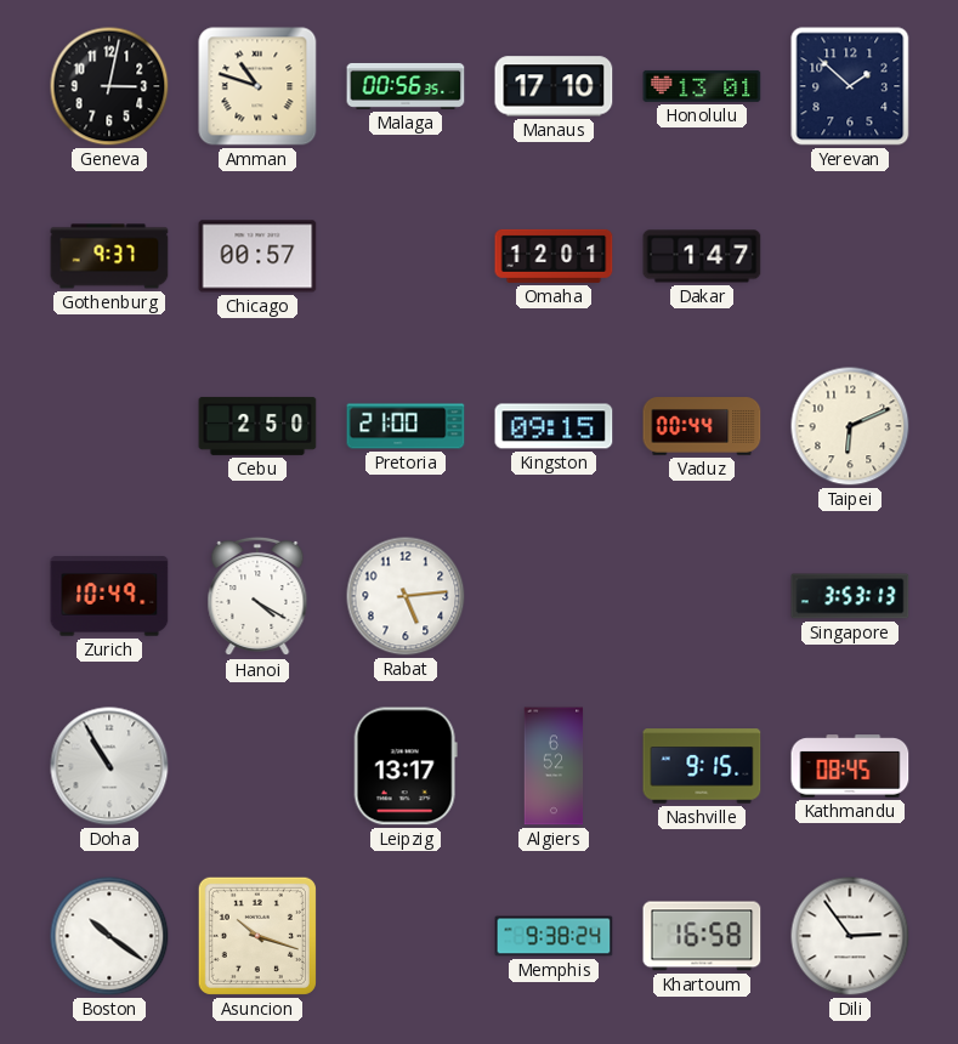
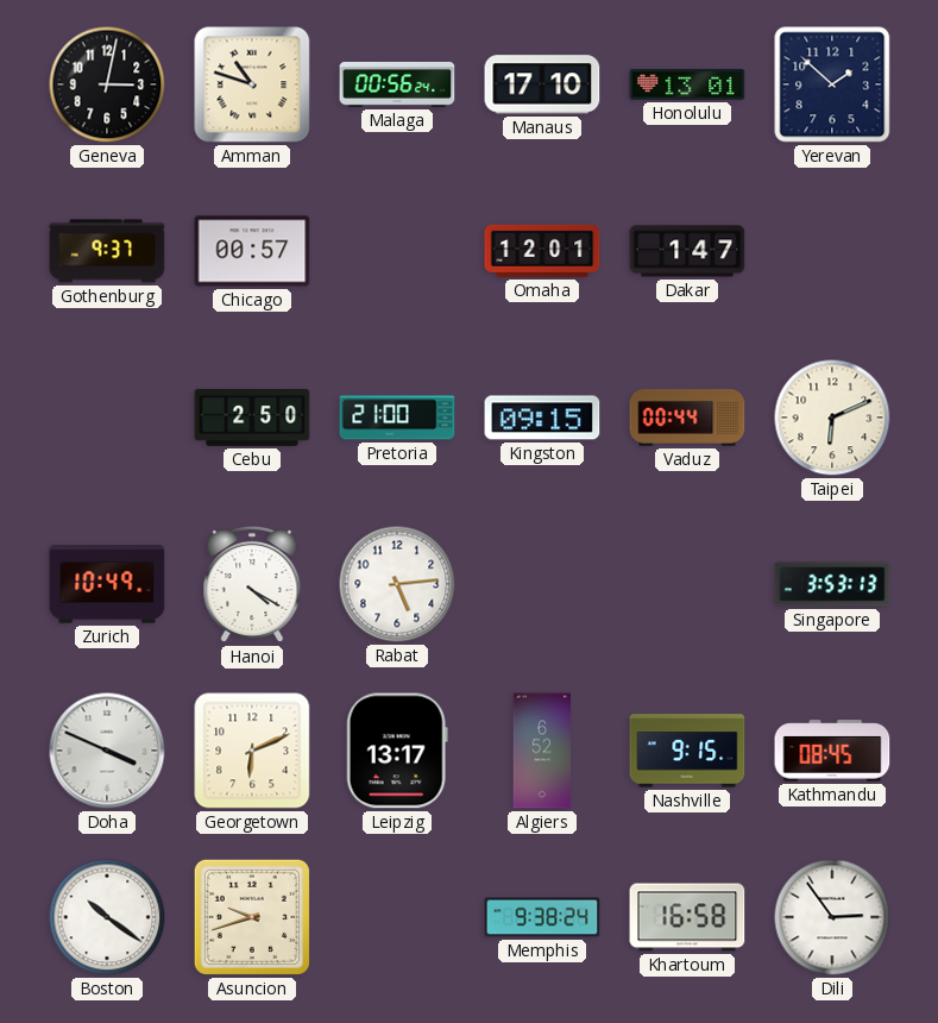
Malaga: 00:56:35 -> 00:56:24
Doha: 10:55 -> 3:49
Georgetown: none -> 6:11
Asuncion: 10:18 -> 9:42
